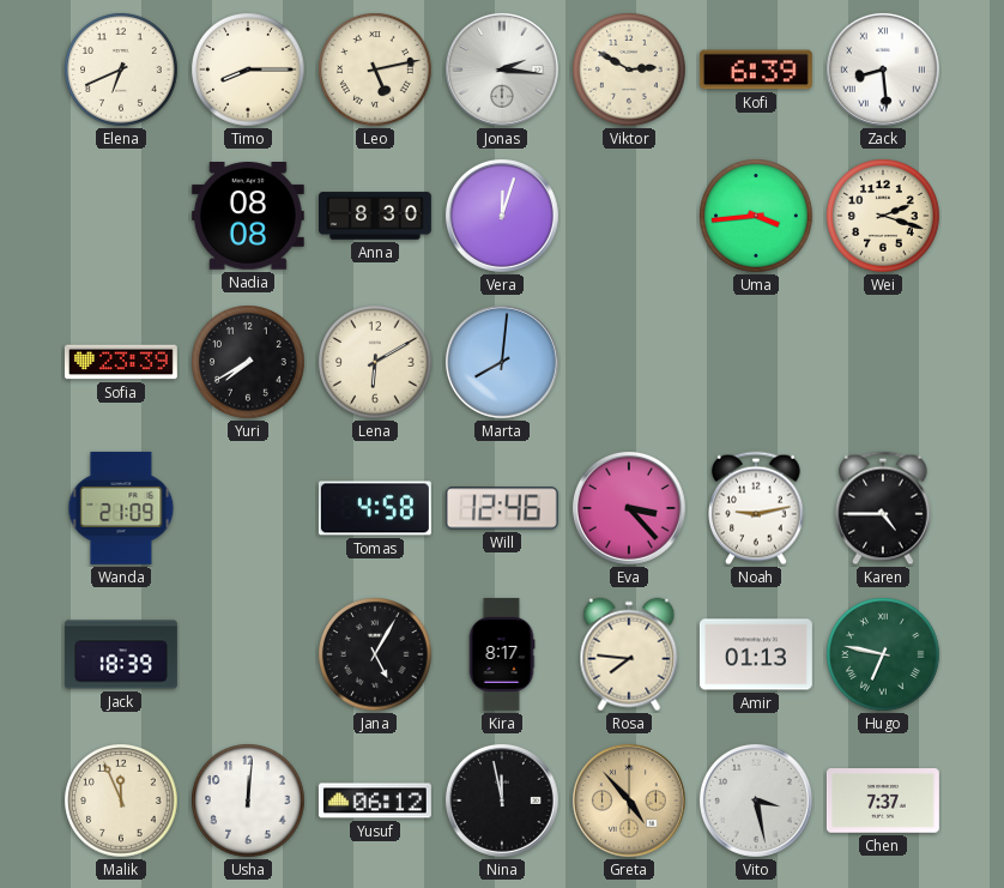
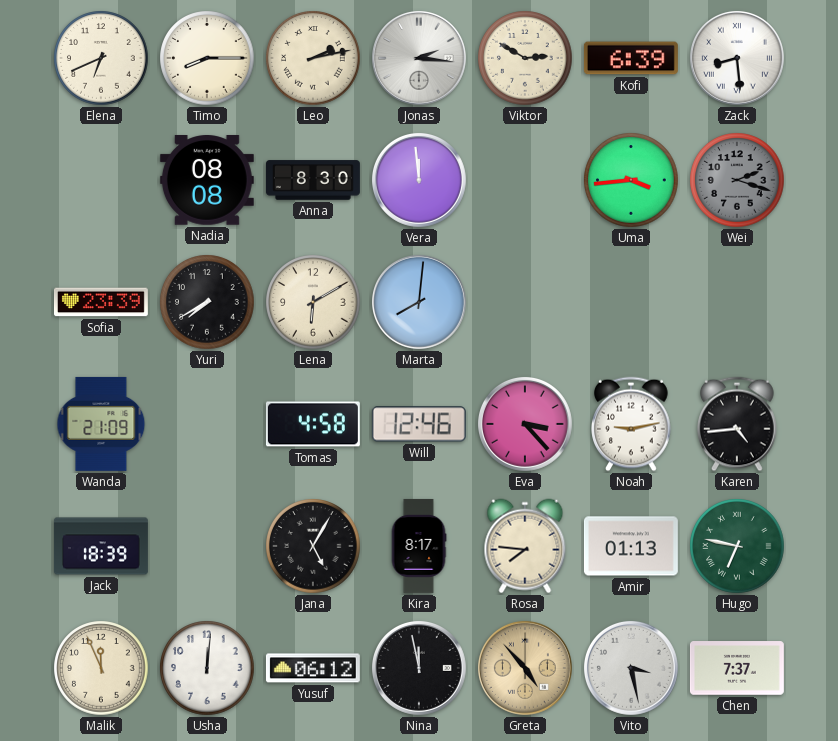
Leo: 5:13 -> 2:13
Vera: 12:03 -> 11:59
Wei dial: cream -> grey
Karen: 4:45 -> 4:44
